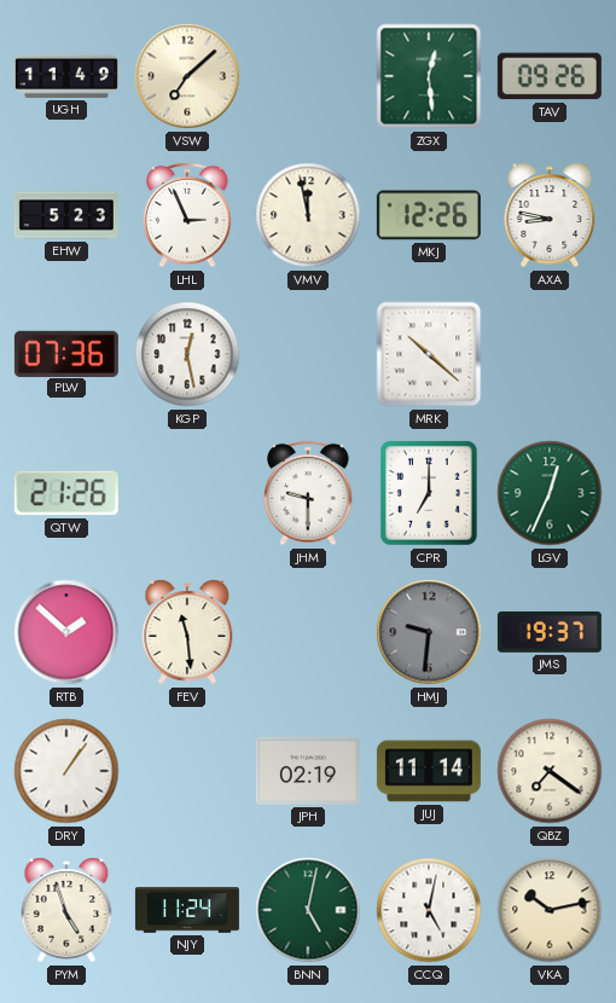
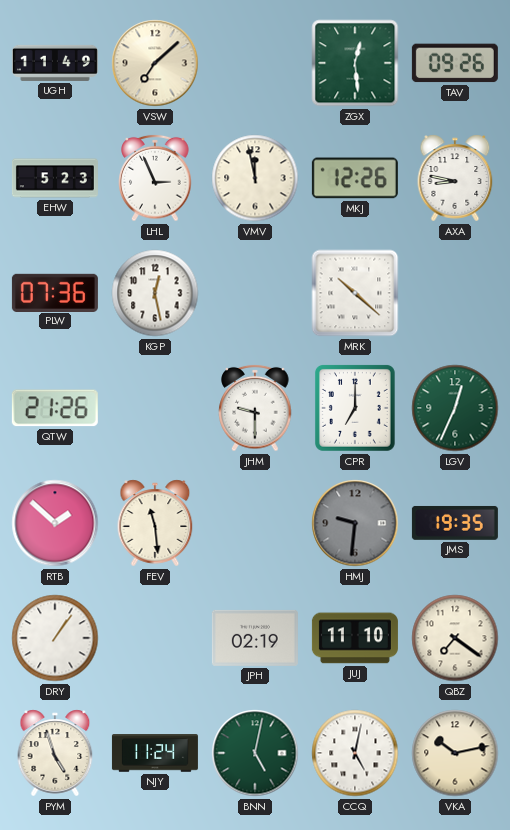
JMS: 19:37 -> 19:35
JUJ: 11:14 -> 11:10
